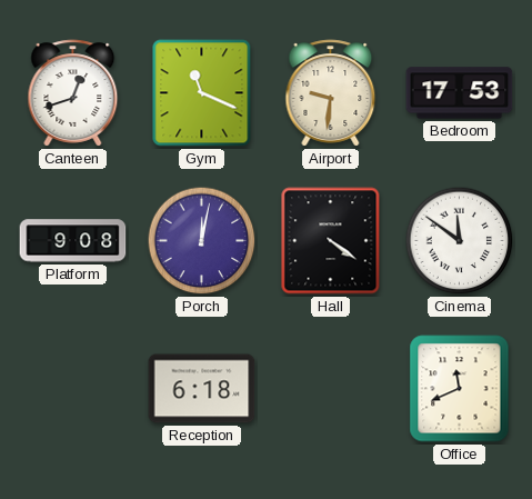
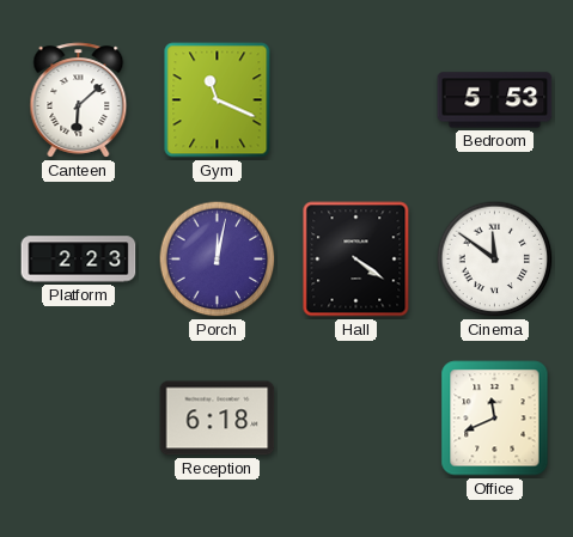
Canteen: 12:42 -> 6:08
Airport: 9:31 -> none
Bedroom: 17:53 -> 5:53
Platform: 9:08 -> 2:23
